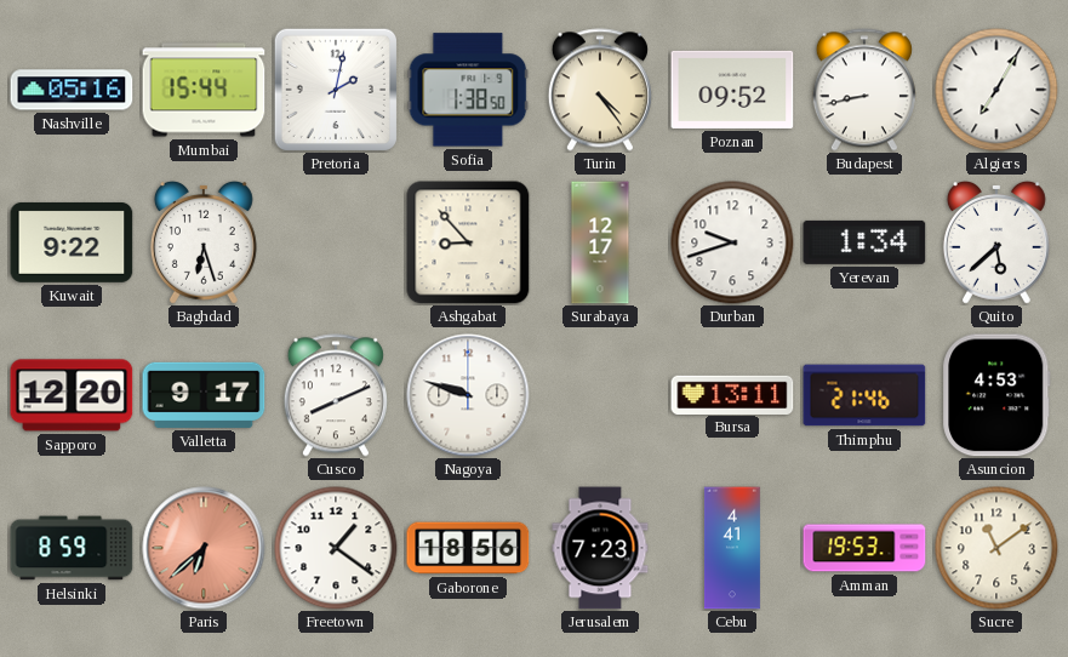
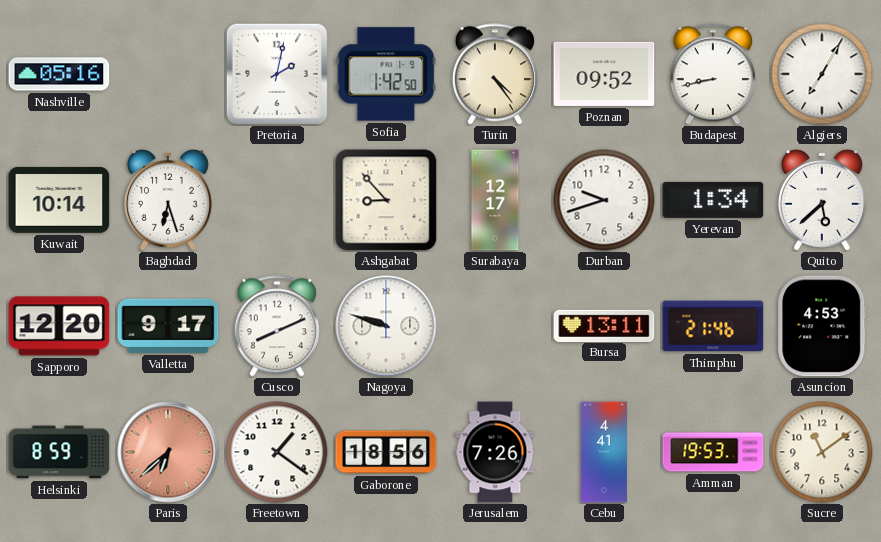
Mumbai: 15:44 -> none
Sofia: 1:38 -> 1:42
Kuwait: 9:22 -> 10:14
Jerusalem: 7:23 -> 7:26
